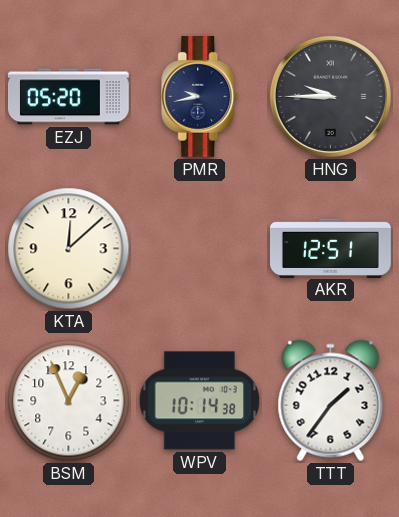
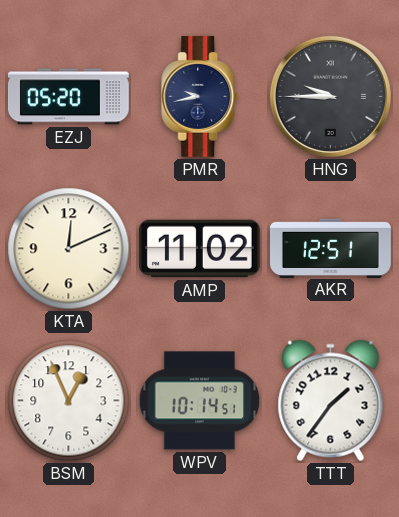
KTA: 12:08 -> 12:11
AMP: none -> 11:02
WPV: 10:14:38 -> 10:14:51
